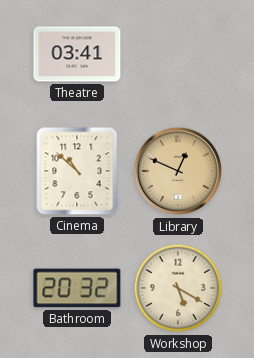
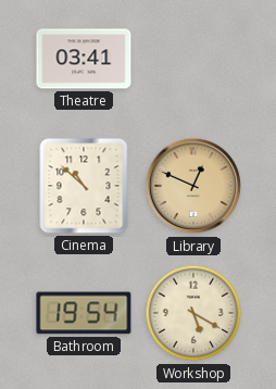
Bathroom: 20:32 -> 19:54
